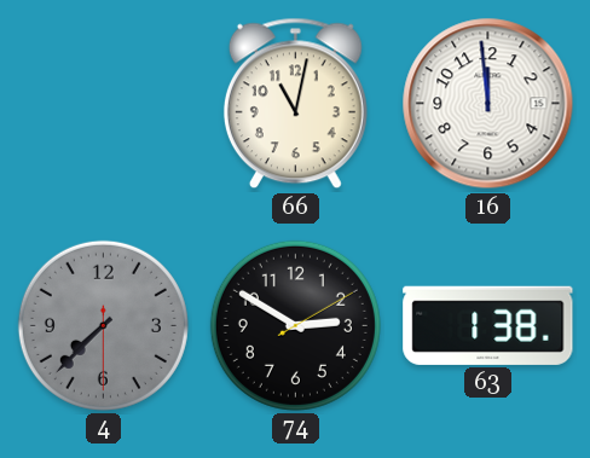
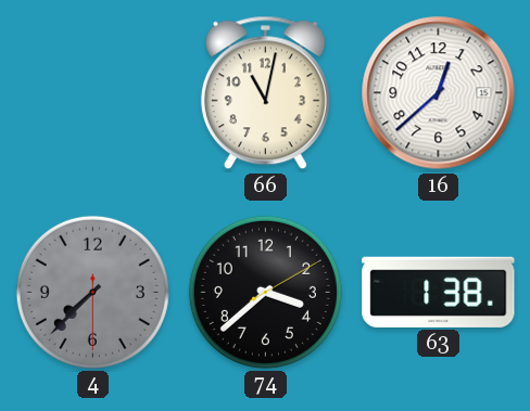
16: 11:59 -> 12:38
74: 2:50 -> 3:38
